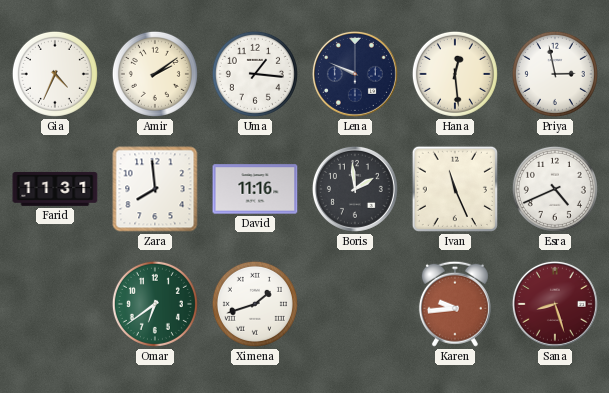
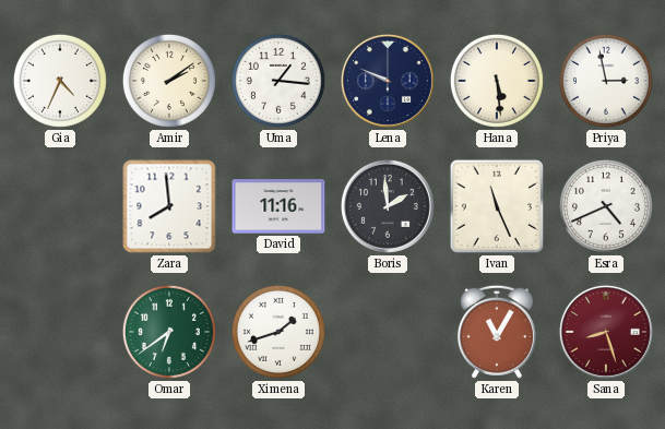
Hana: 12:29 -> 5:29
Farid: 11:31 -> none
Karen: 9:44 -> 11:05
